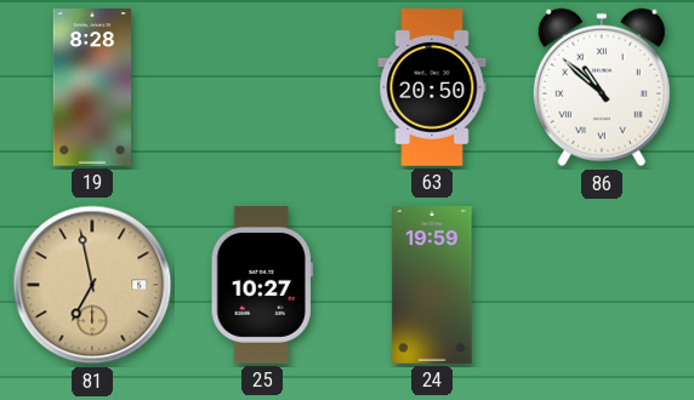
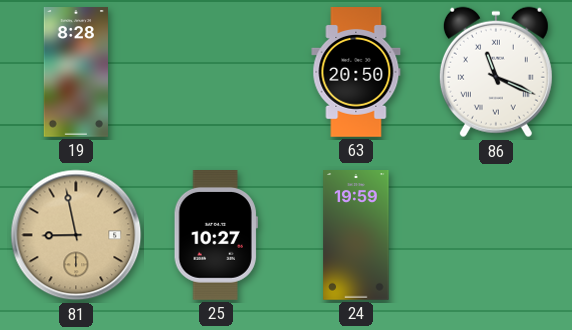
86: 10:52 -> 11:19
81: 6:58 -> 8:58
